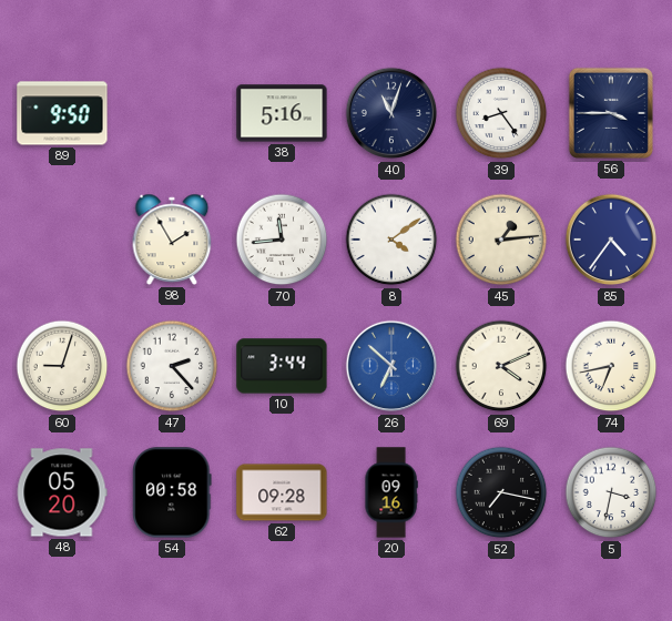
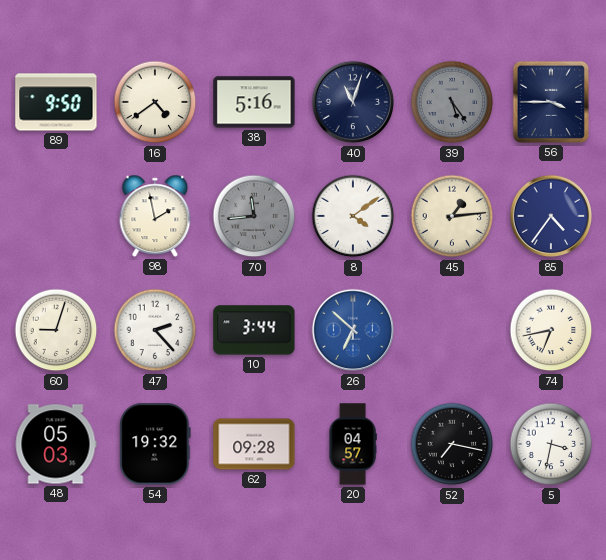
16: none -> 4:39
39: 8:24 -> 5:24
39 dial: white -> grey
98: 1:55 -> 1:58
70 dial: white -> grey
69: 4:11 -> none
48: 05:20 -> 05:03
54: 00:58 -> 19:32
20: 09:16 -> 04:57
